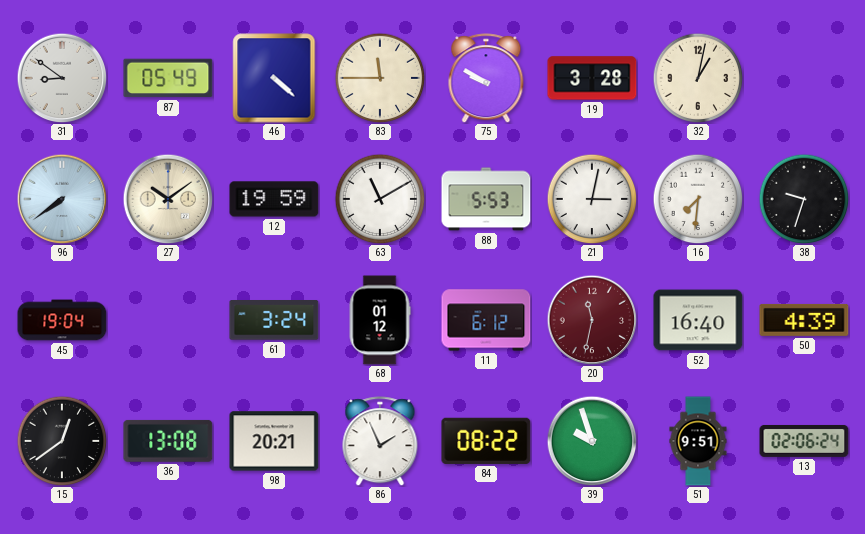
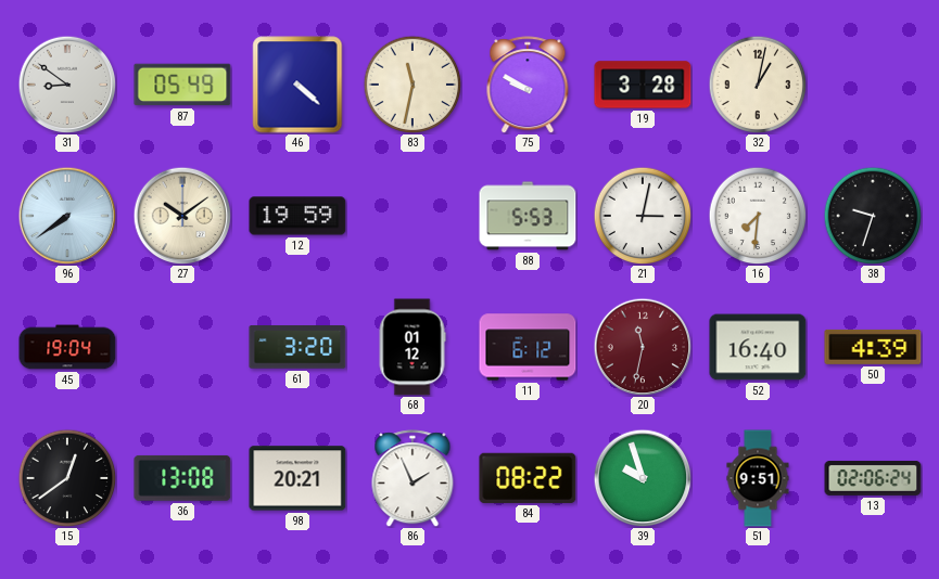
83: 11:45 -> 11:32
63: 11:10 -> none
61: 3:24 -> 3:20
